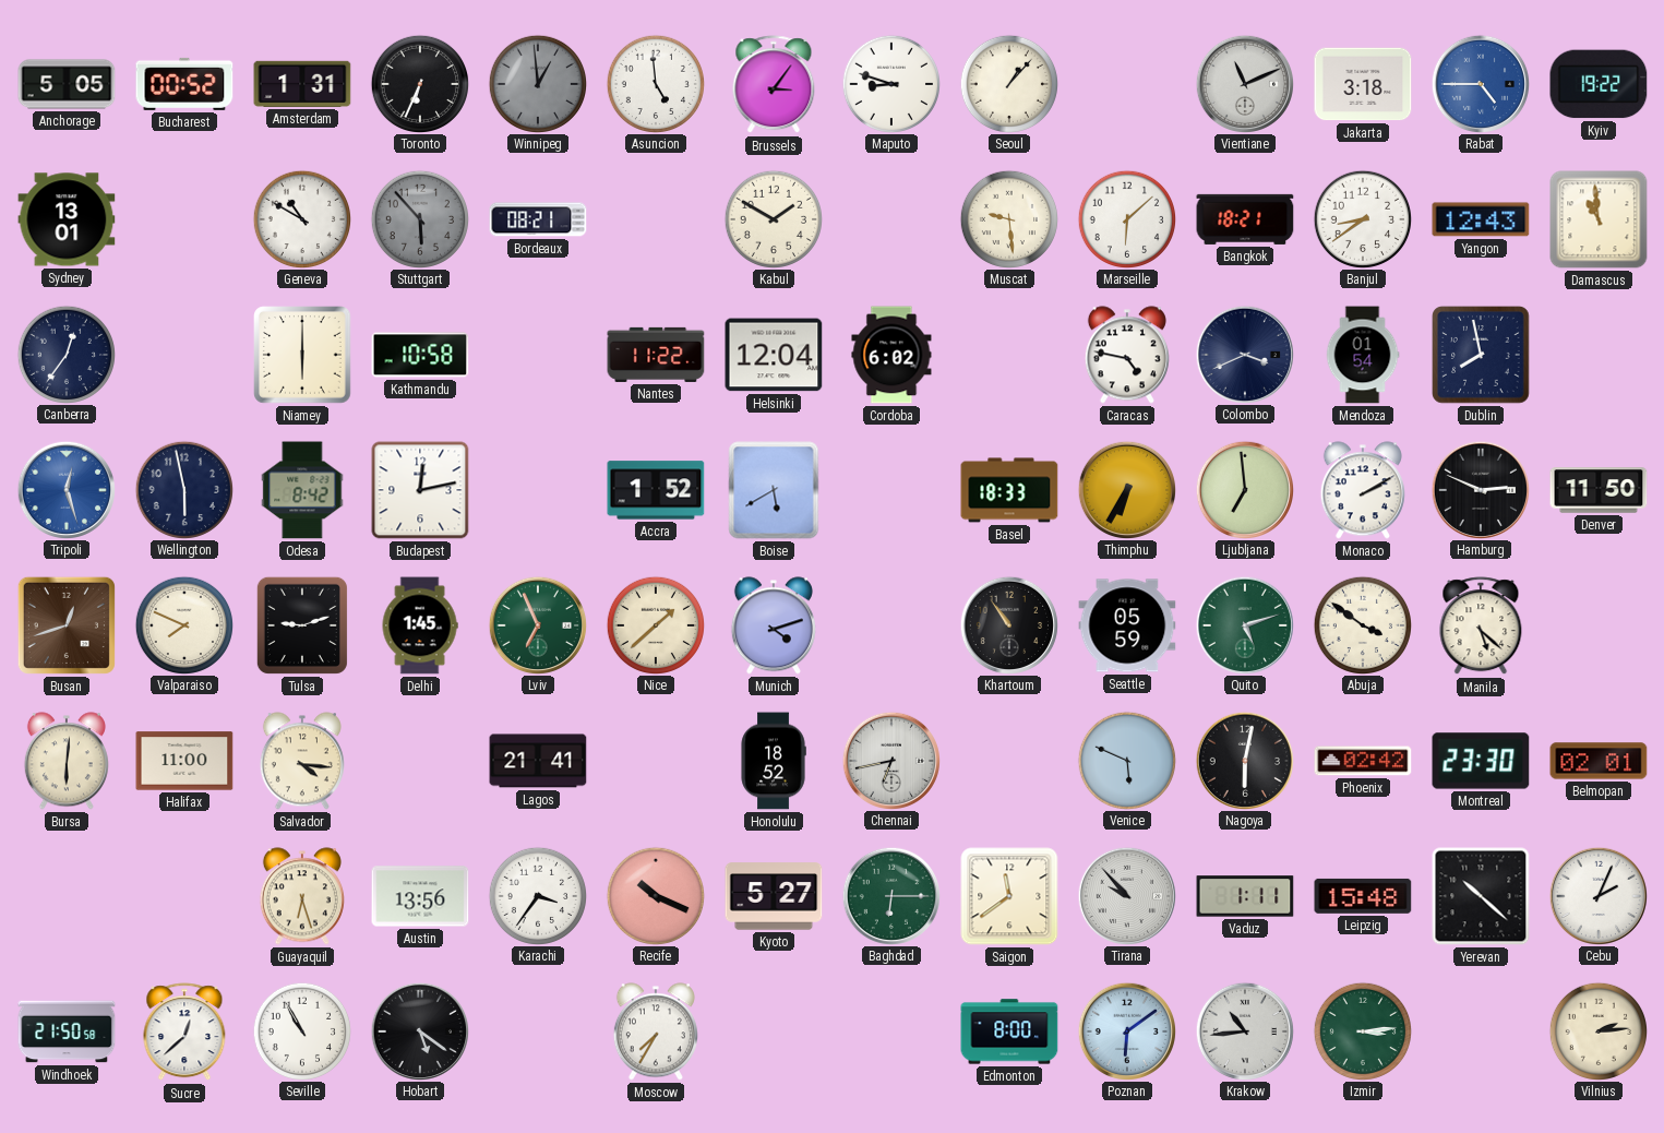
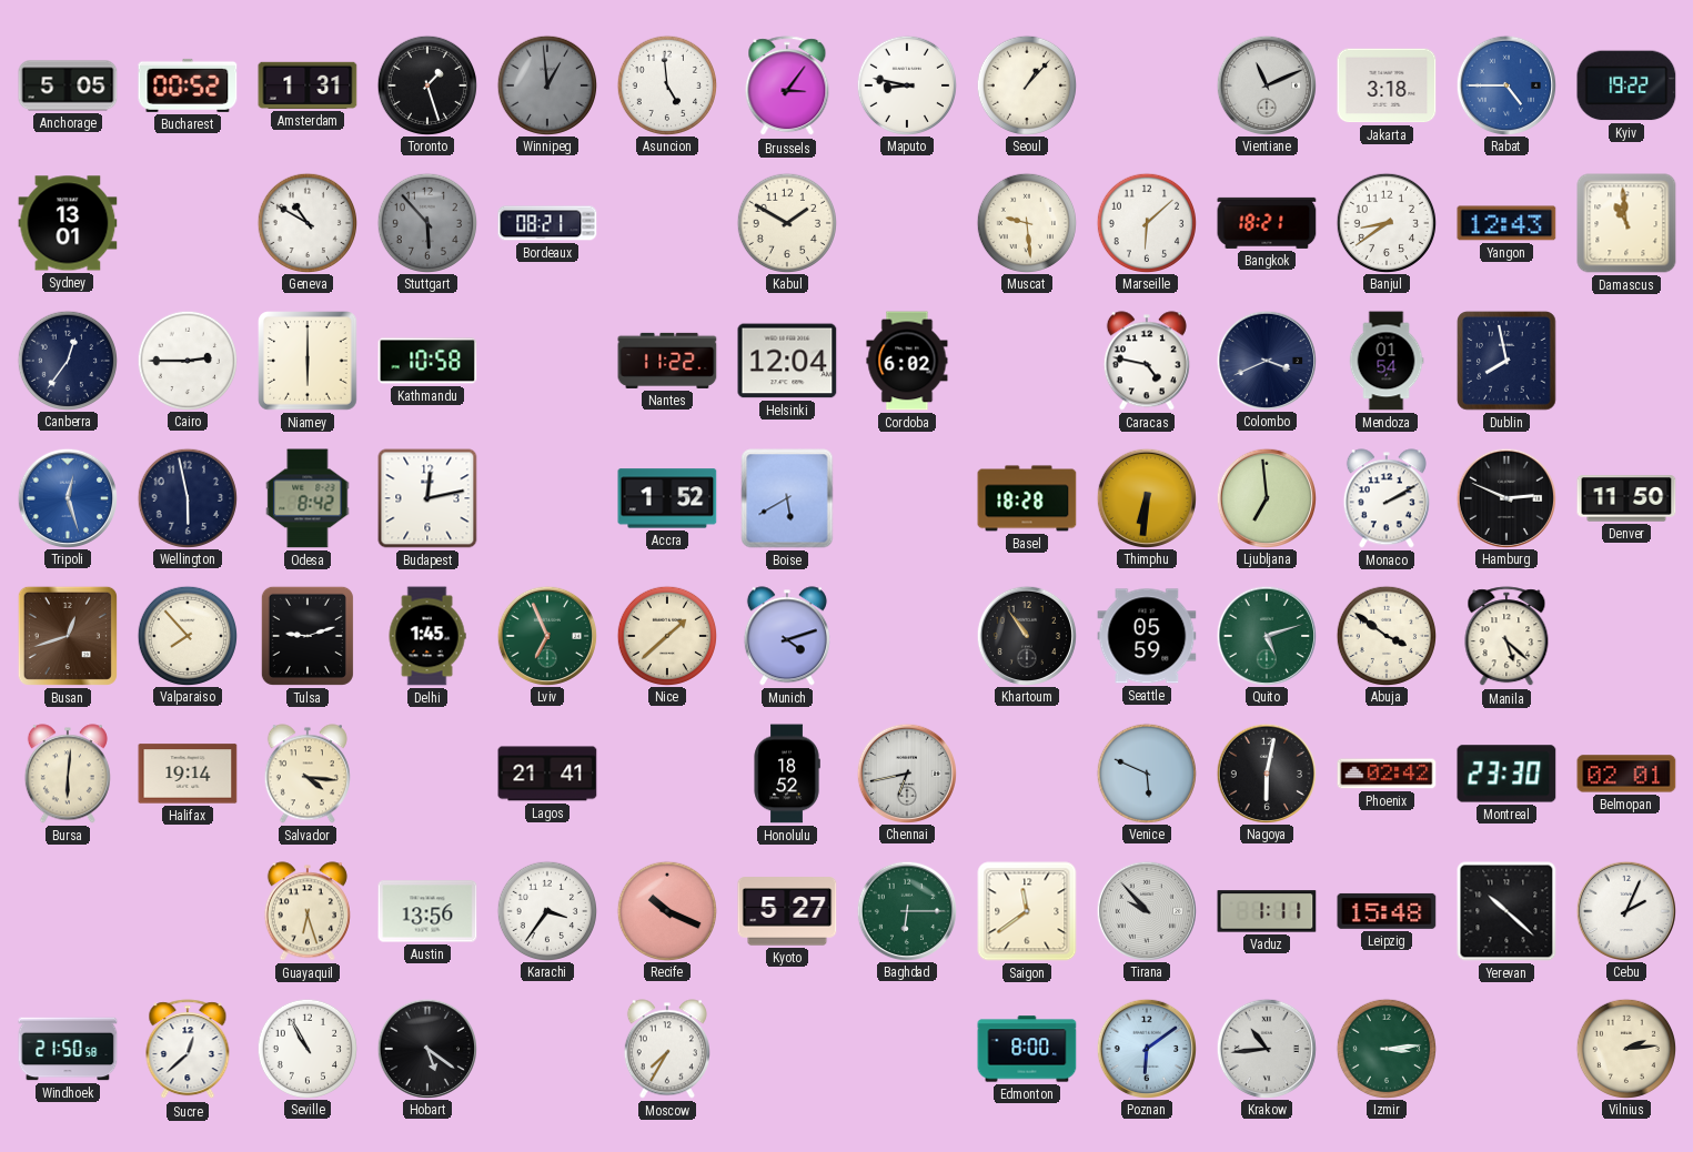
Toronto: 6:34 -> 1:27
Maputo: 8:48 -> 8:47
Cairo: none -> 2:45
Basel: 18:33 -> 18:28
Thimphu: 6:35 -> 6:31
Valparaiso: 7:49 -> 7:53
Halifax: 11:00 -> 19:14
